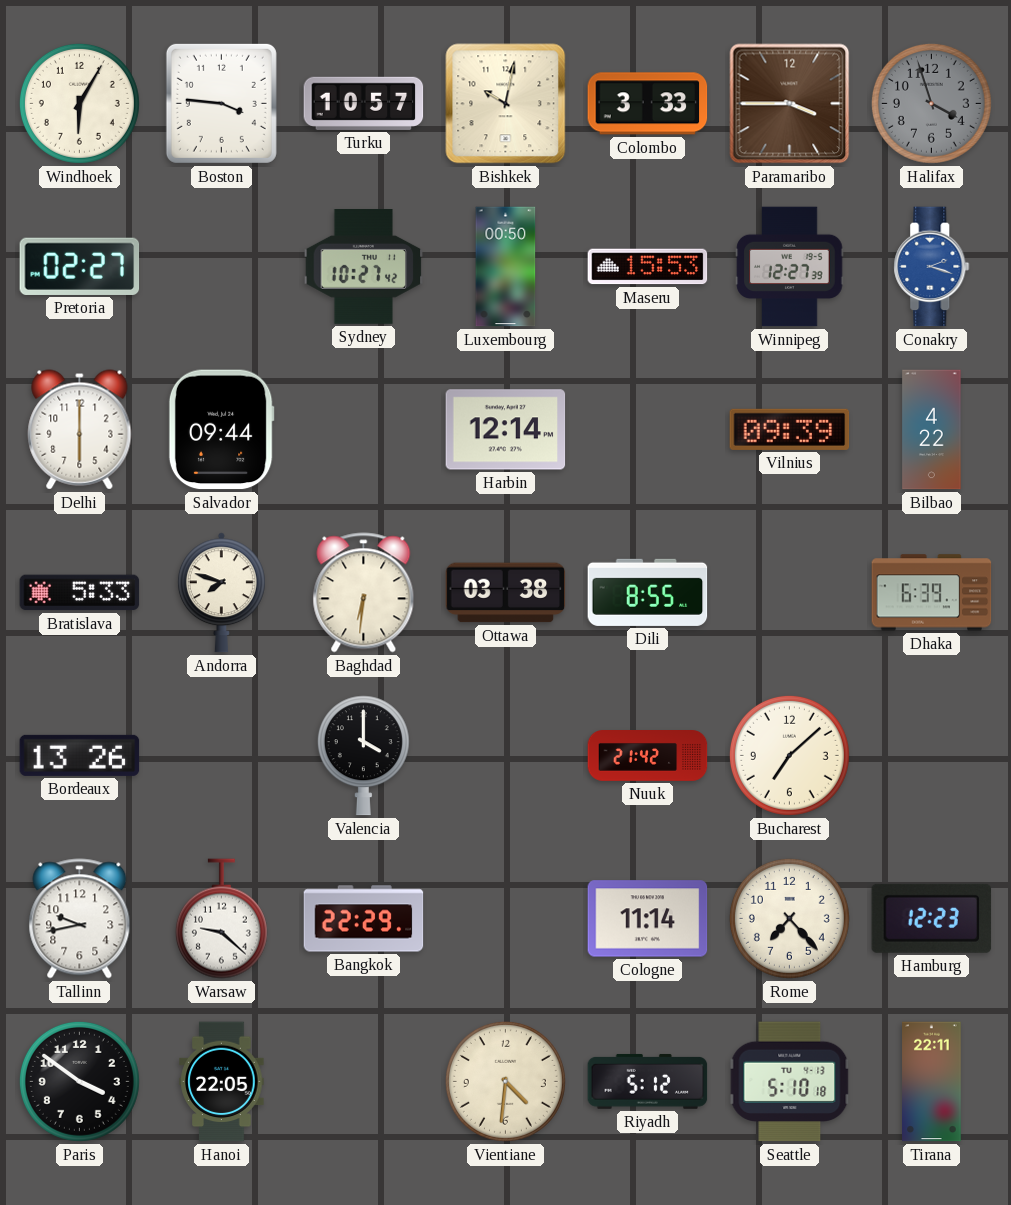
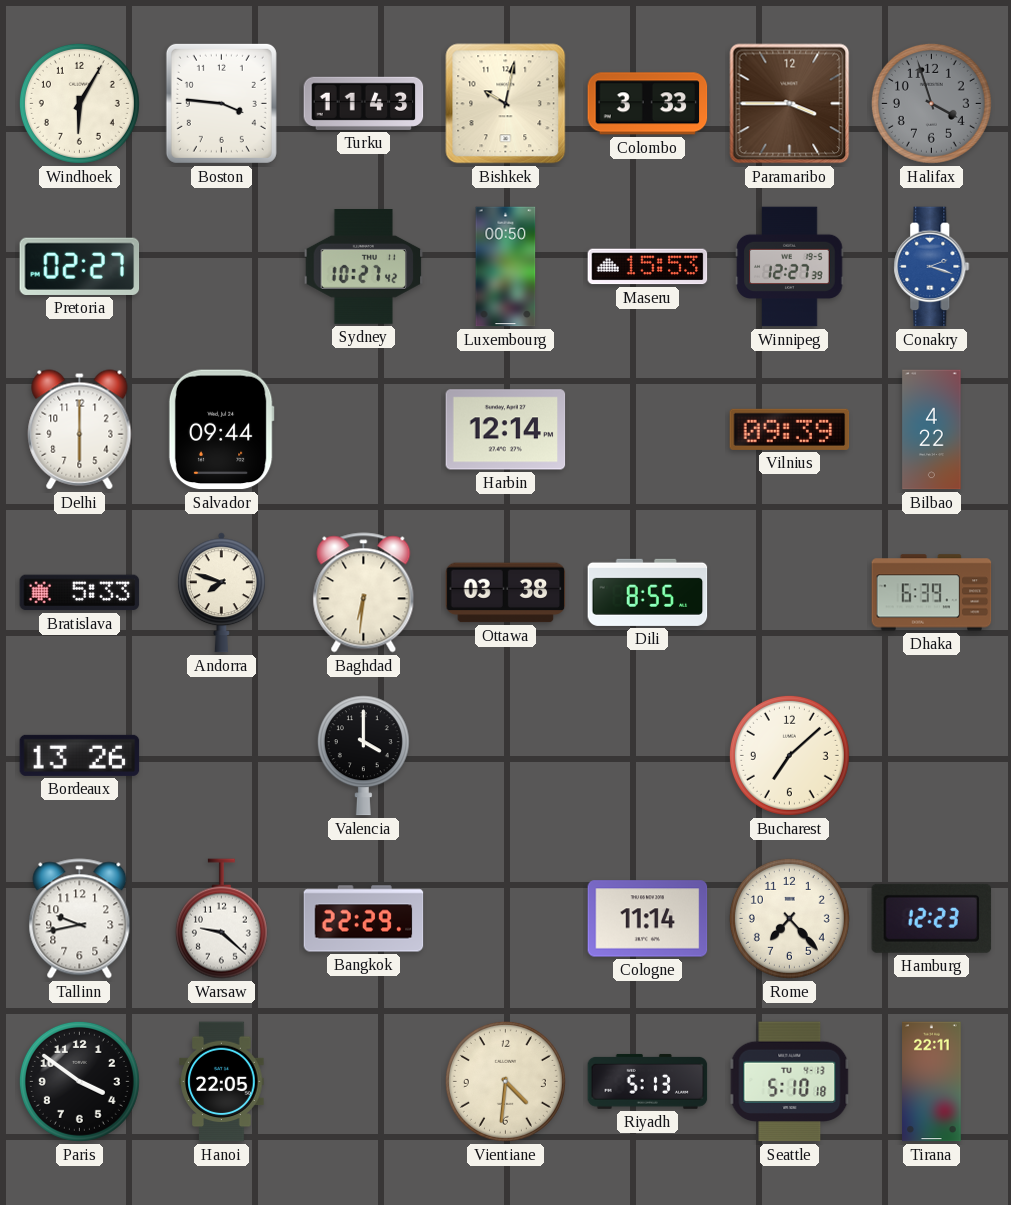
Turku: 10:57 -> 11:43
Nuuk: 21:42 -> none
Riyadh: 5:12 -> 5:13
